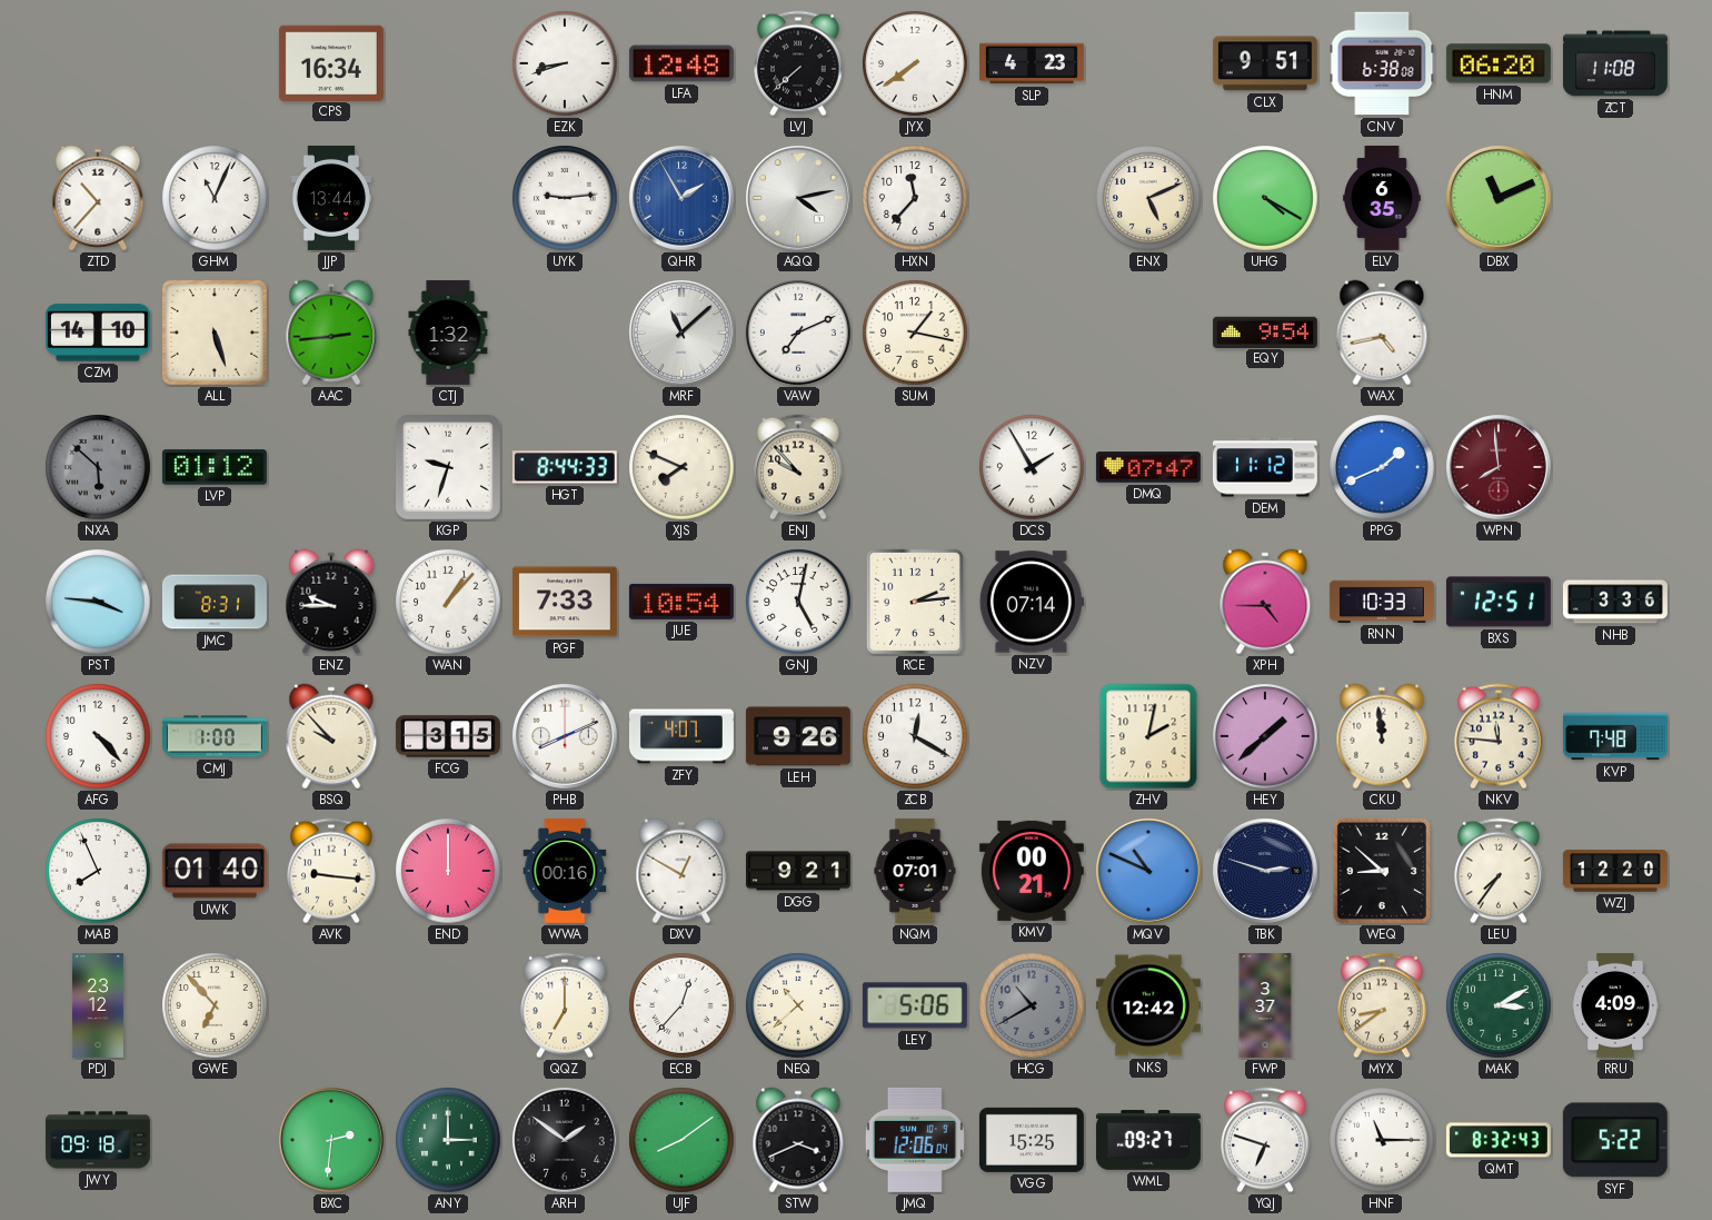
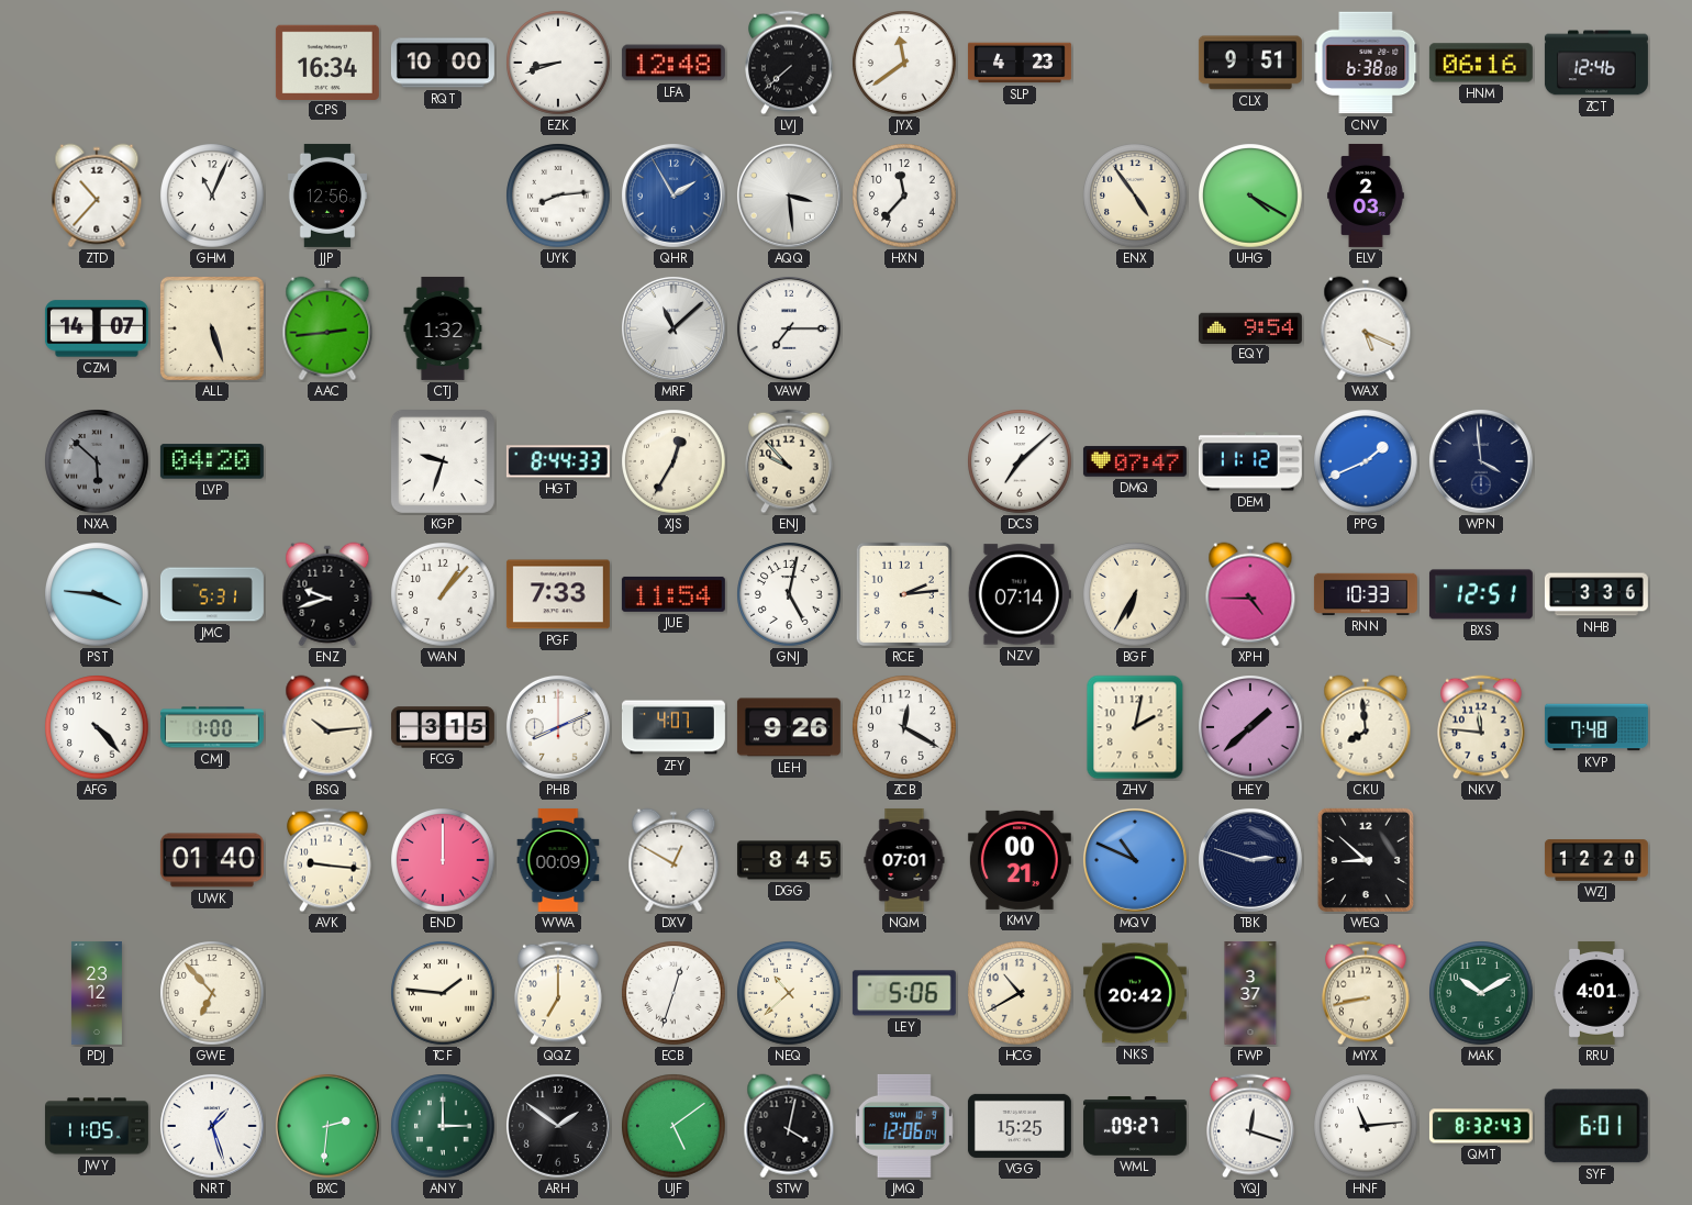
RQT: none -> 10:00
JYX: 7:39 -> 11:39
HNM: 06:20 -> 06:16
ZCT: 11:08 -> 12:46
JJP: 13:44 -> 12:56
UYK: 9:14 -> 8:14
AQQ: 4:13 -> 3:29
ENX: 5:11 -> 4:54
ELV: 6:35 -> 2:03
DBX: 11:11 -> none
CZM: 14:10 -> 14:07
VAW: 7:11 -> 7:15
SUM: 1:17 -> none
WAX: 4:43 -> 5:19
LVP: 01:12 -> 04:20
XJS: 7:49 -> 12:35
DCS: 1:55 -> 7:08
WPN: 7:59 -> 3:59
WPN dial: burgundy -> navy
JMC: 8:31 -> 5:31
ENZ: 9:45 -> 9:42
JUE: 10:54 -> 11:54
BGF: none -> 6:35
BSQ: 9:53 -> 10:14
CKU: 11:59 -> 7:59
MAB: 7:56 -> none
WWA: 00:16 -> 00:09
DGG: 9:21 -> 8:45
LEU: 7:36 -> none
TCF: none -> 1:46
ECB: 12:37 -> 12:33
HCG dial: grey -> cream
NKS: 12:42 -> 20:42
MYX: 8:39 -> 8:43
MAK: 3:10 -> 10:10
RRU: 4:09 -> 4:01
JWY: 09:18 -> 11:05
NRT: none -> 1:27
UJF: 8:09 -> 5:09
STW: 3:41 -> 4:02
YQJ: 6:48 -> 12:18
HNF: 11:15 -> 11:14
SYF: 5:22 -> 6:01
